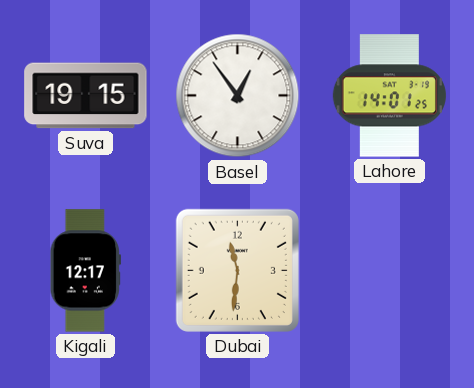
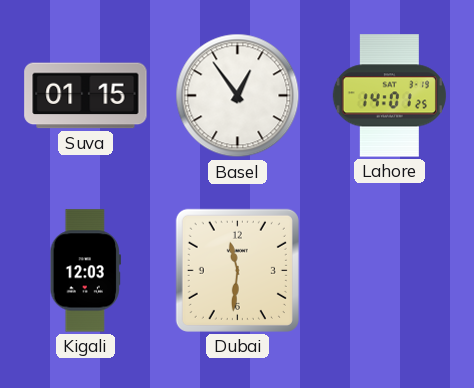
Suva: 19:15 -> 01:15
Kigali: 12:17 -> 12:03
